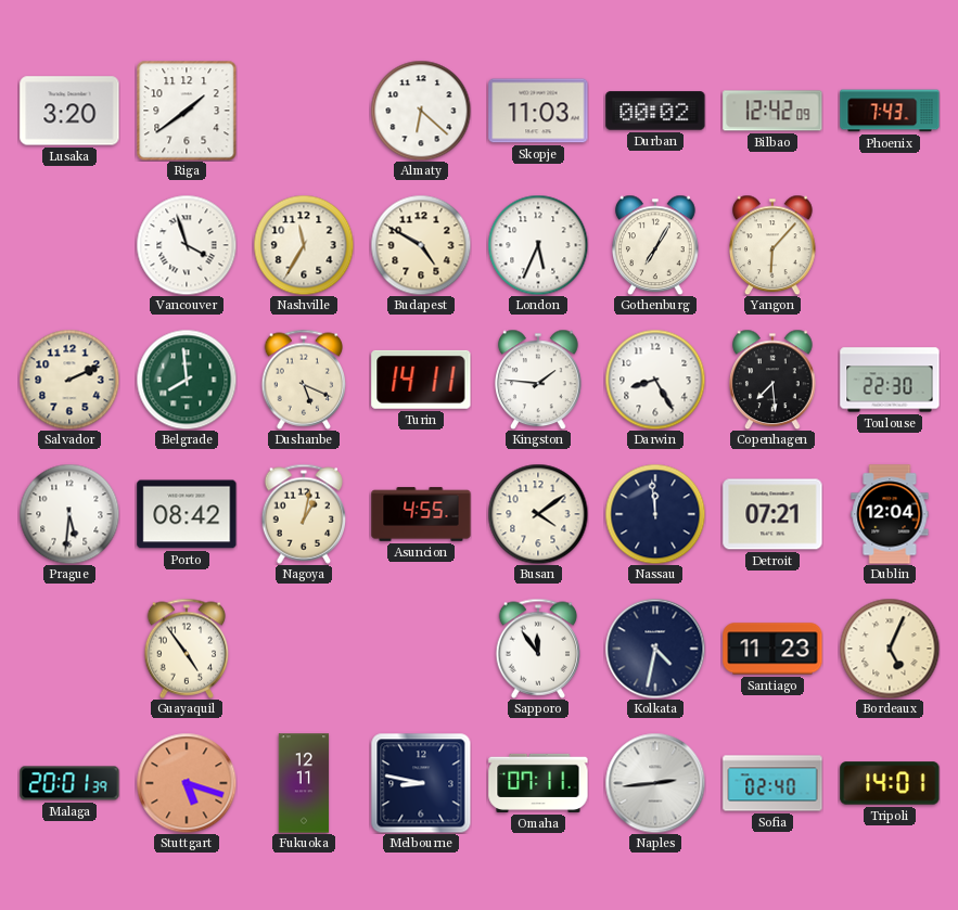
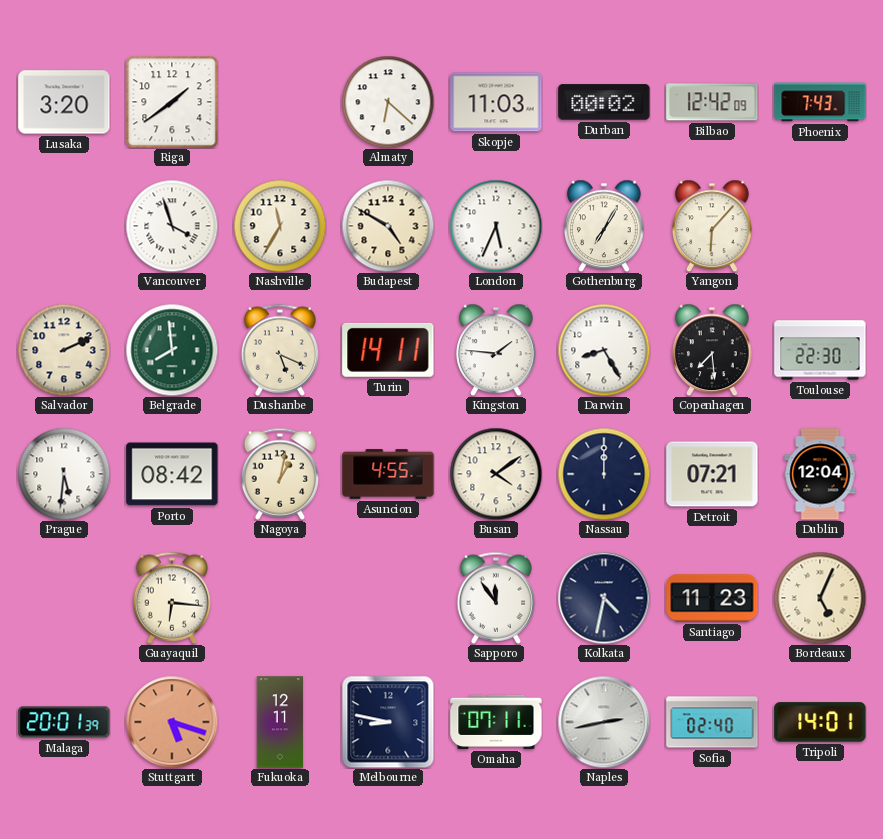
Nassau: 11:59 -> 12:00
Guayaquil: 4:54 -> 6:16
Naples: 2:44 -> 2:43
